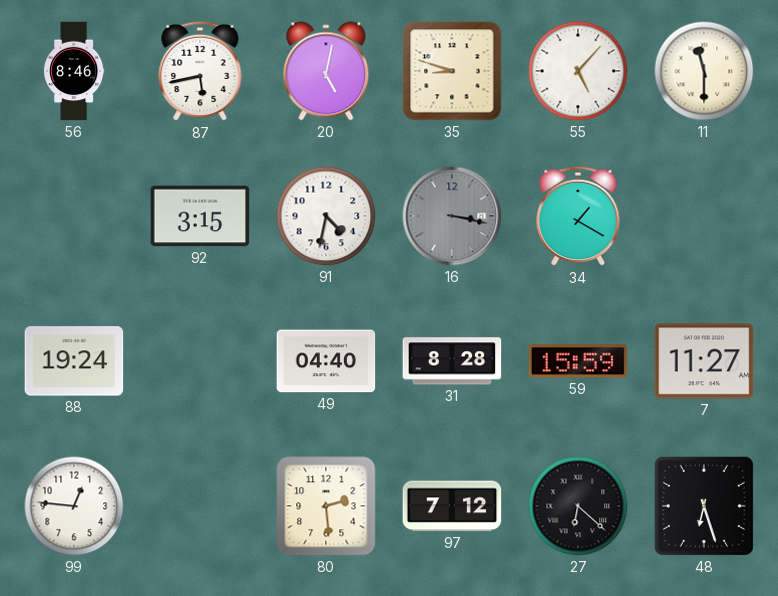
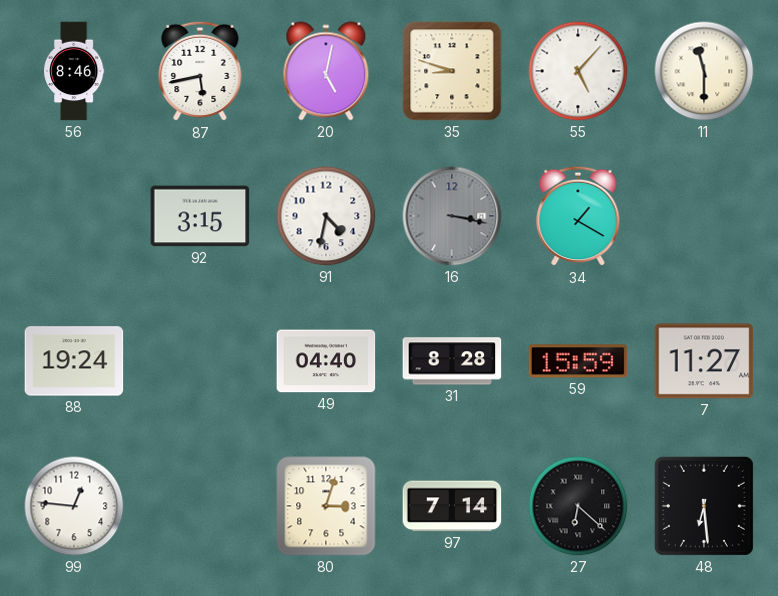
80: 2:29 -> 3:03
97: 7:12 -> 7:14
48: 6:27 -> 6:29
